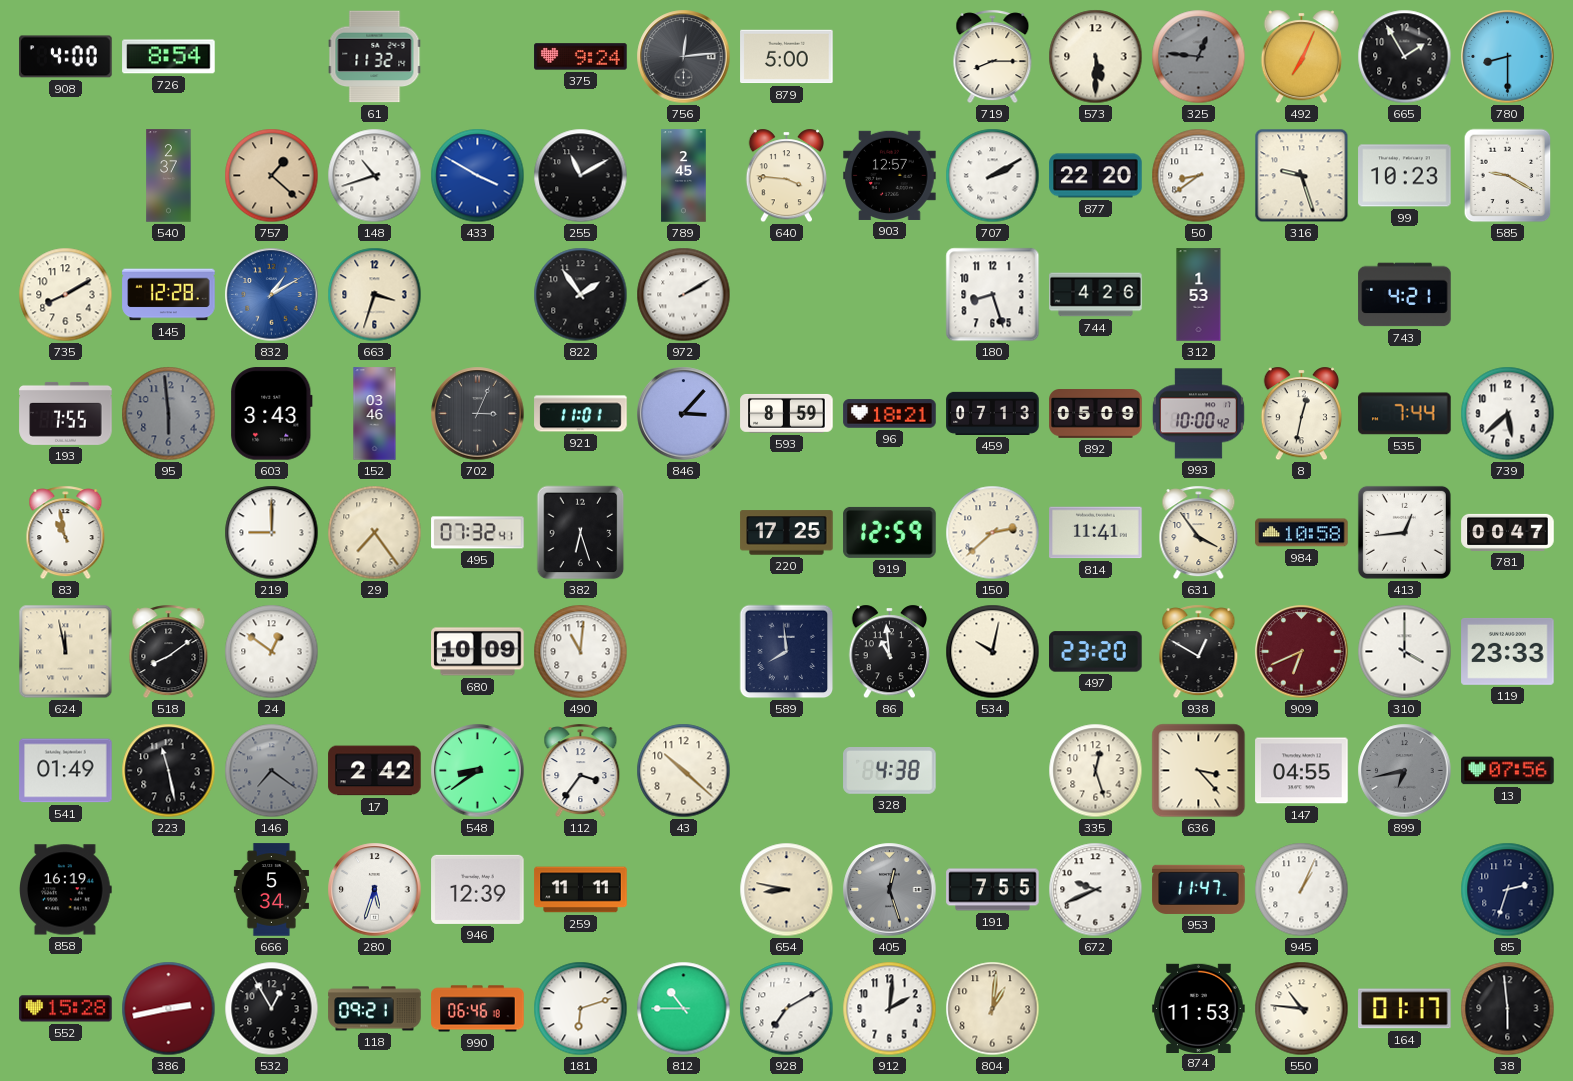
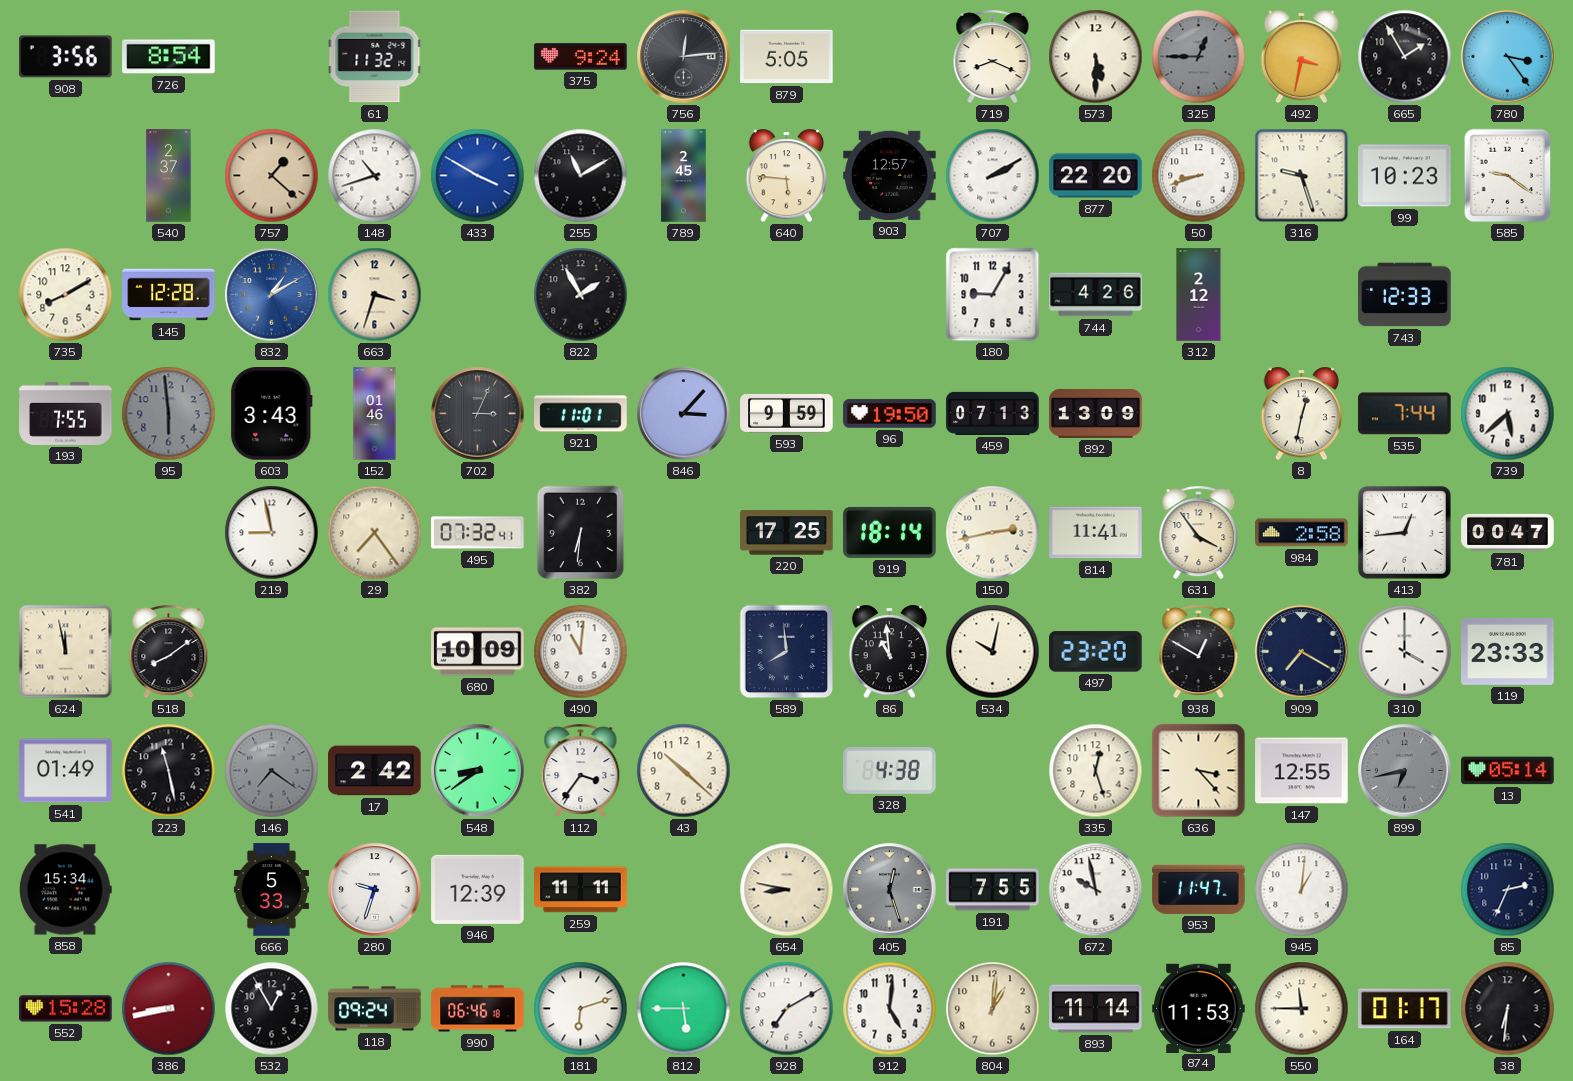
908: 4:00 -> 3:56
879: 5:00 -> 5:05
719: 8:15 -> 8:19
325: 12:46 -> 12:45
492: 7:04 -> 3:32
780: 8:30 -> 3:24
640: 3:46 -> 5:46
50: 8:39 -> 8:42
585: 9:20 -> 9:21
822: 1:54 -> 1:55
972: 2:10 -> none
180: 8:27 -> 9:05
312: 1:53 -> 2:12
743: 4:21 -> 12:33
152: 03:46 -> 01:46
593: 8:59 -> 9:59
96: 18:21 -> 19:50
892: 05:09 -> 13:09
993: 10:00 -> none
83: 10:58 -> none
219: 9:00 -> 8:58
382: 6:27 -> 6:31
919: 12:59 -> 18:14
150: 2:38 -> 2:43
984: 10:58 -> 2:58
24: 12:51 -> none
909: 6:41 -> 7:20
909 dial: burgundy -> navy
147: 04:55 -> 12:55
13: 07:56 -> 05:14
858: 16:19 -> 15:34
666: 5:34 -> 5:33
280: 5:33 -> 9:33
672: 9:41 -> 9:58
945: 1:04 -> 1:01
85: 2:33 -> 2:34
386: 2:43 -> 8:43
118: 09:21 -> 09:24
812: 10:45 -> 5:45
912: 2:01 -> 5:01
893: none -> 11:14
550: 10:46 -> 11:45
38: 5:59 -> 6:31
